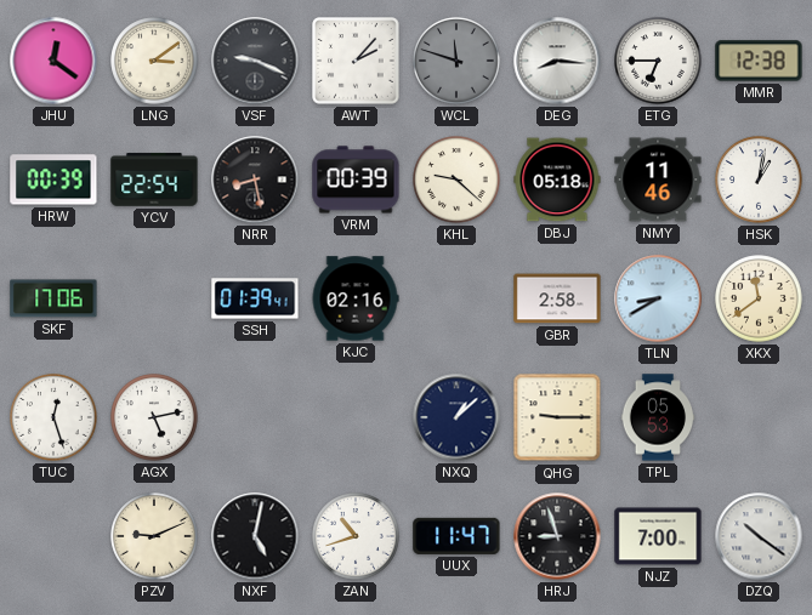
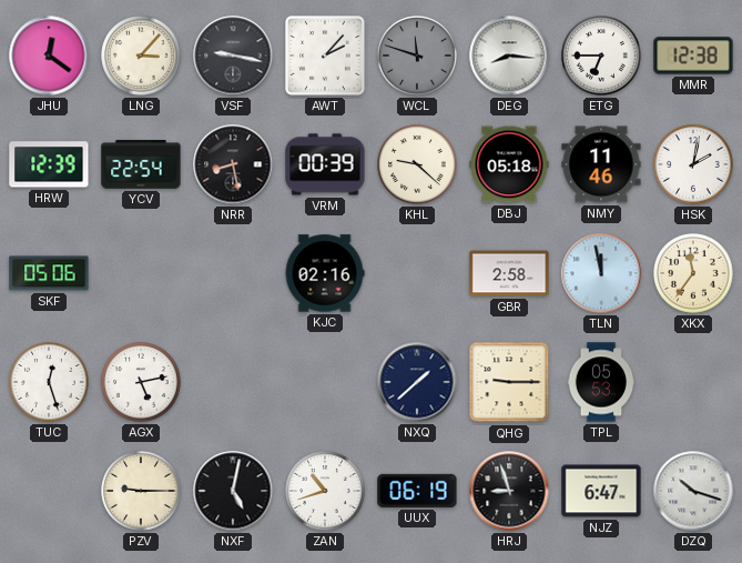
LNG: 3:09 -> 3:07
VSF: 9:19 -> 9:17
HRW: 00:39 -> 12:39
HSK: 1:02 -> 2:02
SKF: 17:06 -> 05:06
SSH: 01:39 -> none
TLN: 8:40 -> 11:58
XKX: 11:39 -> 11:36
NXQ: 1:08 -> 1:38
PZV: 9:11 -> 9:15
UUX: 11:47 -> 06:19
NJZ: 7:00 -> 6:47
DZQ: 10:21 -> 10:18
